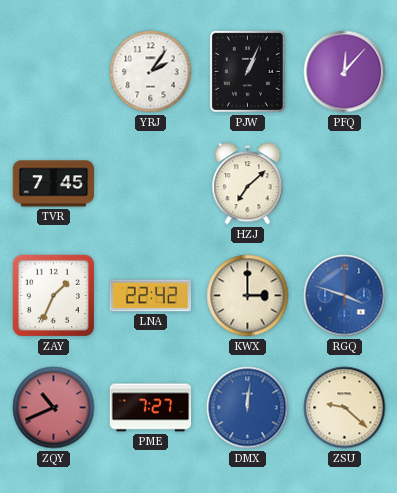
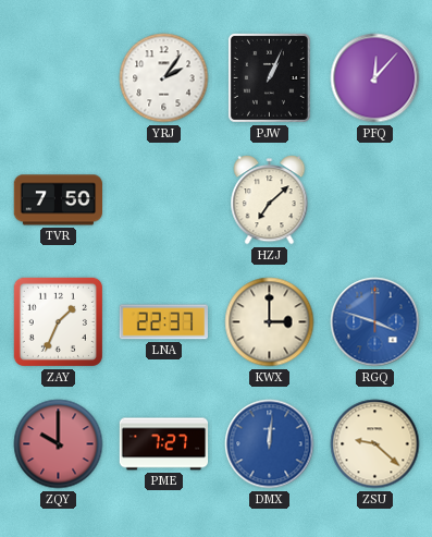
TVR: 7:45 -> 7:50
LNA: 22:42 -> 22:37
ZQY: 10:41 -> 10:00
